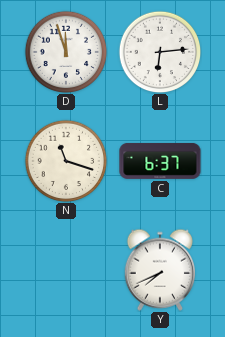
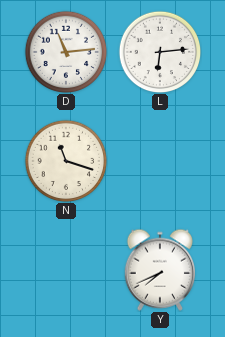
D: 11:57 -> 11:14
C: 6:37 -> none
